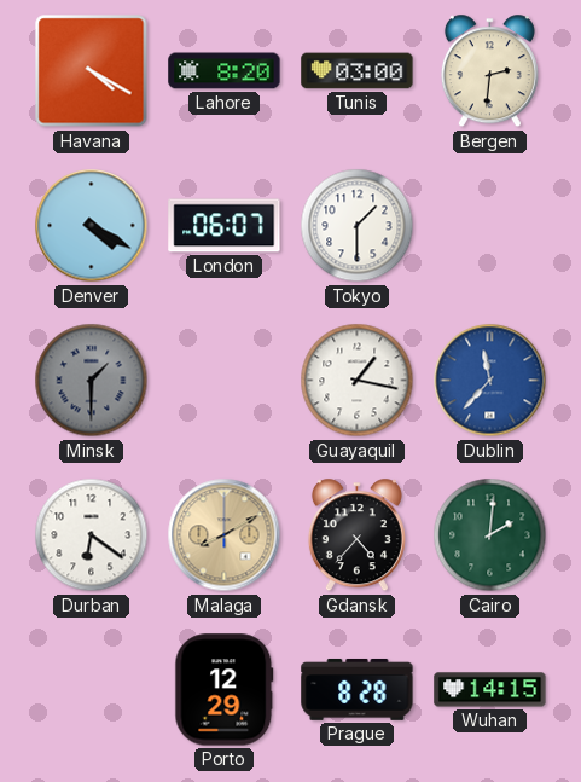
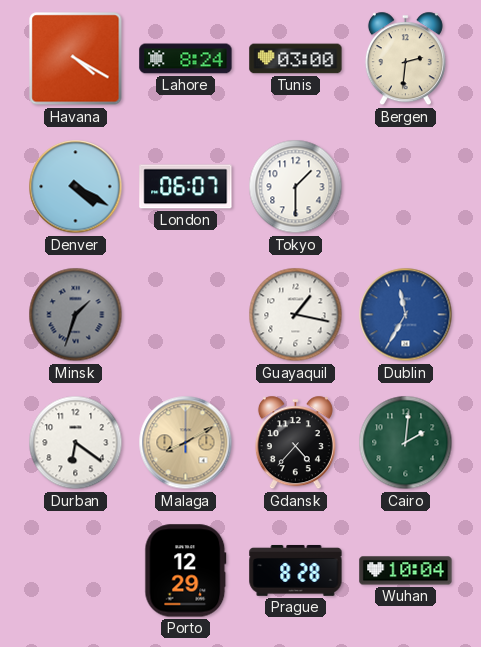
Lahore: 8:20 -> 8:24
Minsk: 1:30 -> 1:33
Dublin: 11:37 -> 11:35
Wuhan: 14:15 -> 10:04
